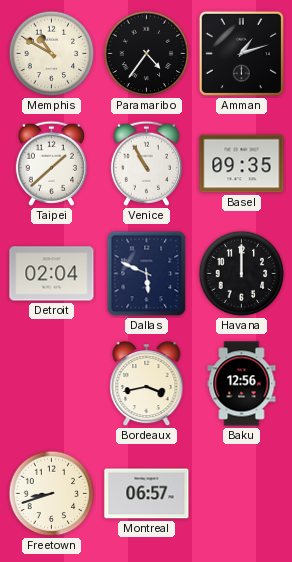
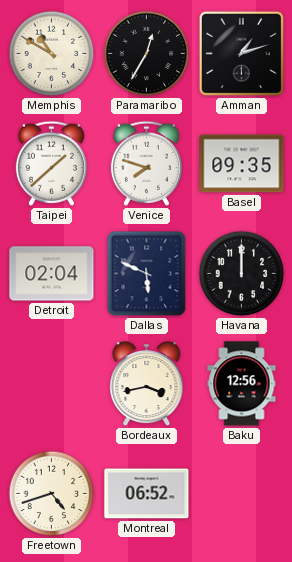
Paramaribo: 4:36 -> 12:35
Venice: 10:55 -> 7:48
Freetown: 8:42 -> 4:42
Montreal: 06:57 -> 06:52
